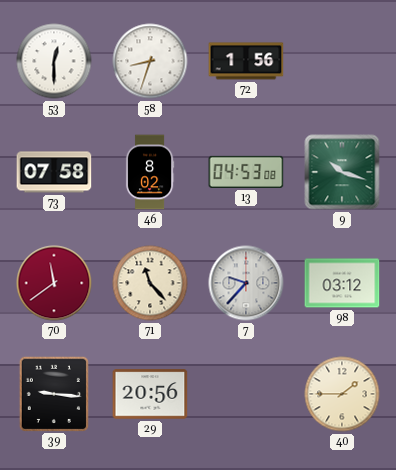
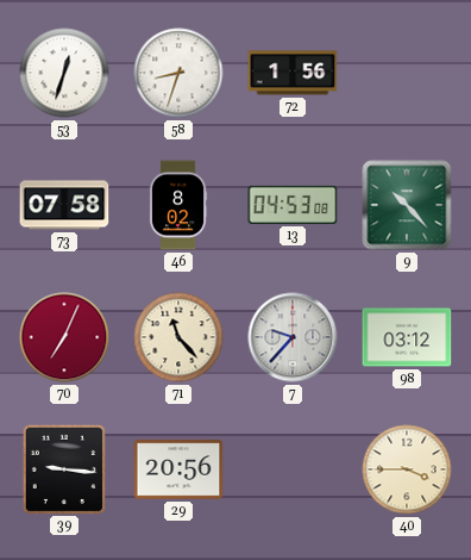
53: 12:30 -> 12:33
9: 10:18 -> 10:23
70: 11:39 -> 7:04
40: 1:45 -> 3:45
